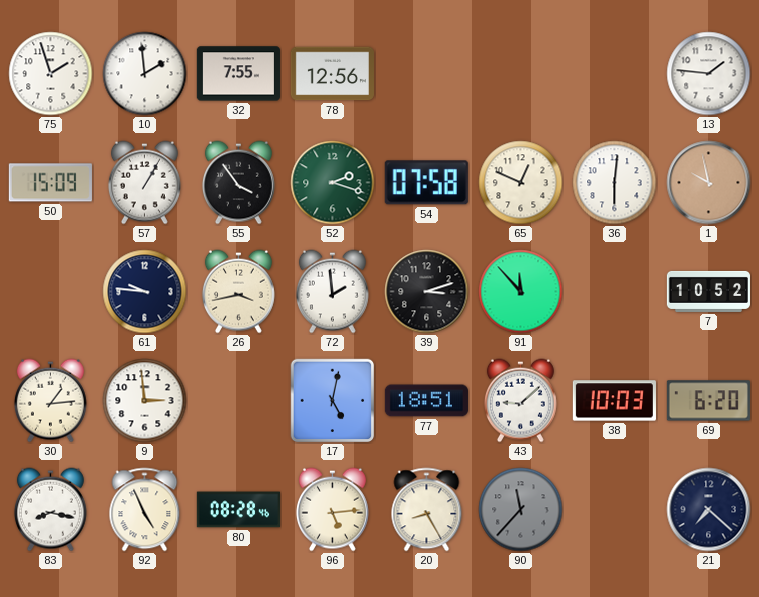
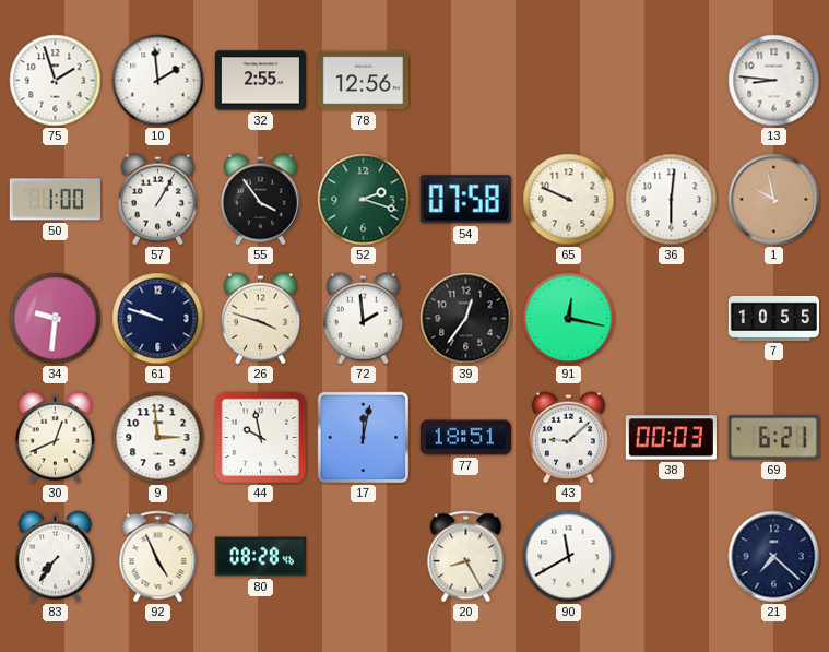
32: 7:55 -> 2:55
13: 1:46 -> 8:46
50: 15:09 -> 1:00
65: 12:49 -> 9:49
34: none -> 9:31
61: 9:46 -> 9:48
26: 3:43 -> 3:48
39: 3:12 -> 12:36
91: 11:53 -> 12:17
7: 10:52 -> 10:55
30: 1:14 -> 12:41
44: none -> 9:58
17: 5:02 -> 12:02
38: 10:03 -> 00:03
69: 6:20 -> 6:21
83: 8:17 -> 7:36
96: 5:14 -> none
90: 11:37 -> 11:40
90 dial: grey -> white
